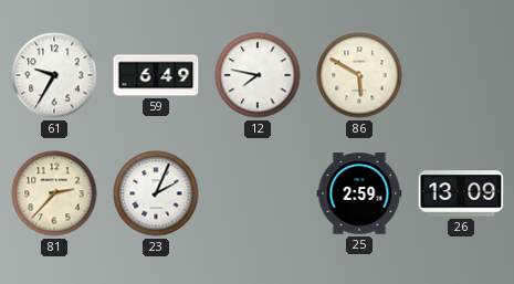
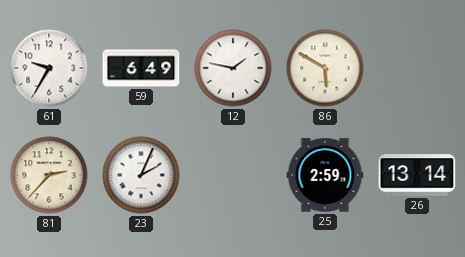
12: 7:47 -> 1:47
26: 13:09 -> 13:14
